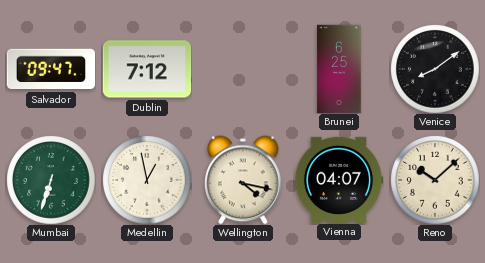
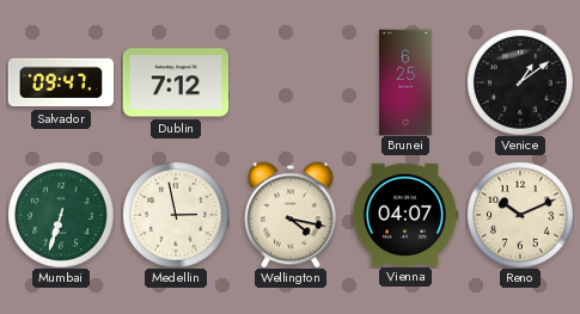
Venice: 8:09 -> 1:09
Medellin: 12:58 -> 2:58
Reno: 10:08 -> 10:11
